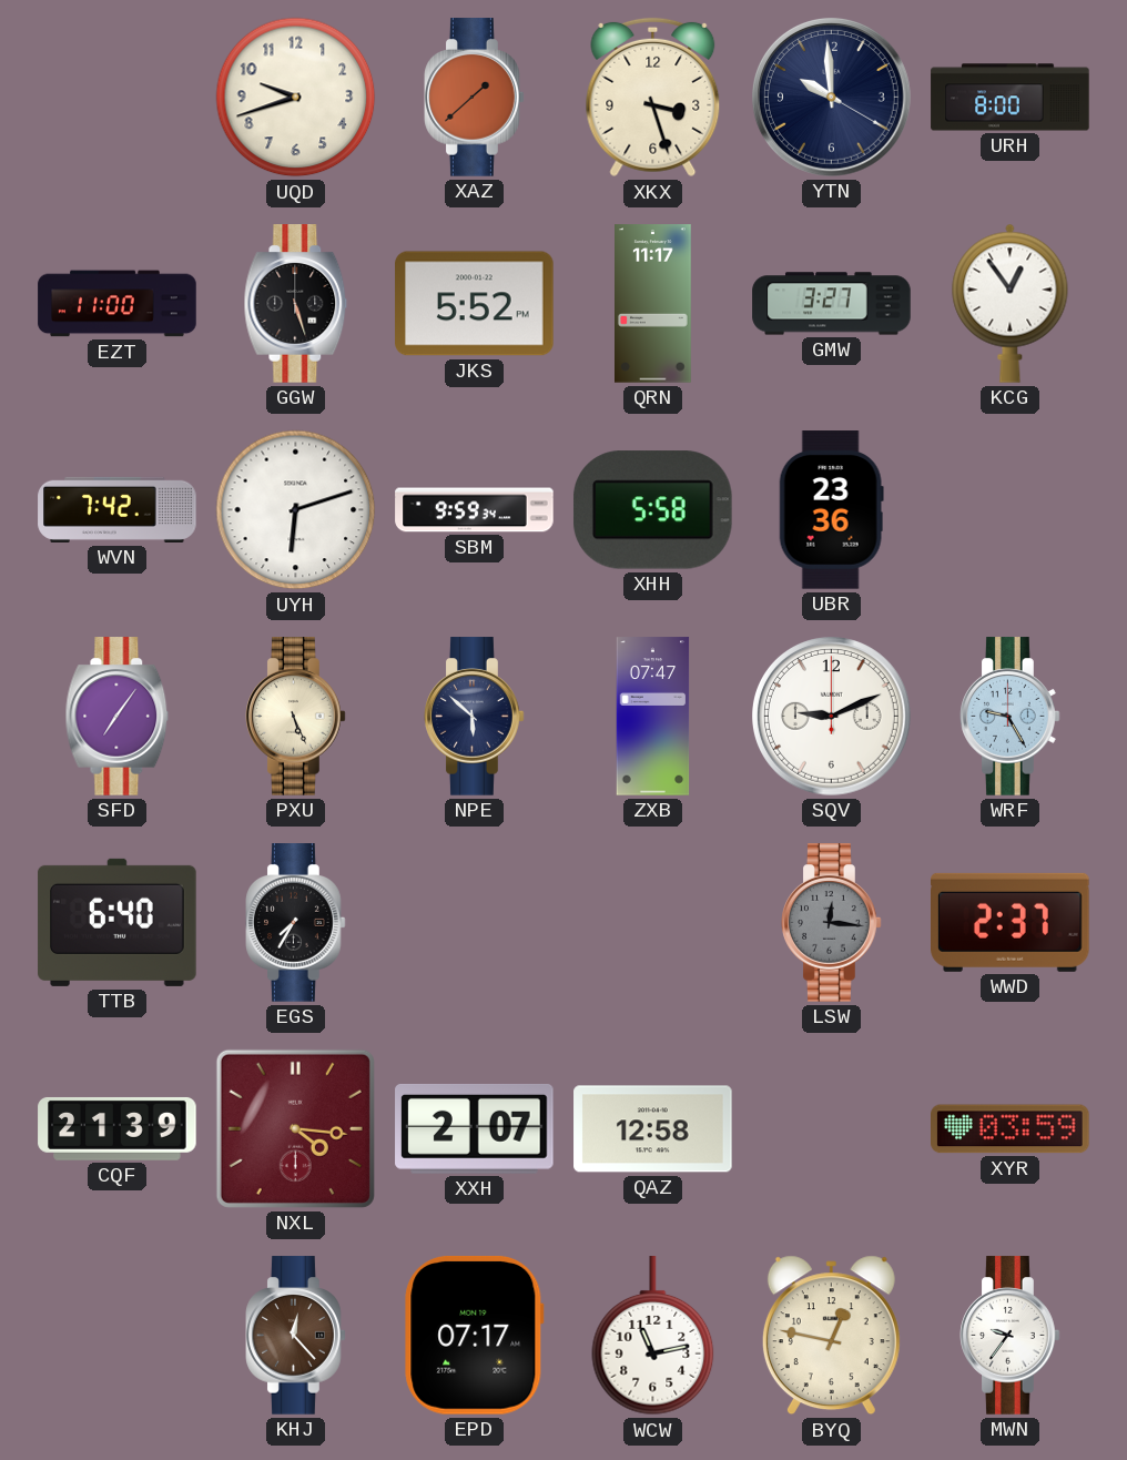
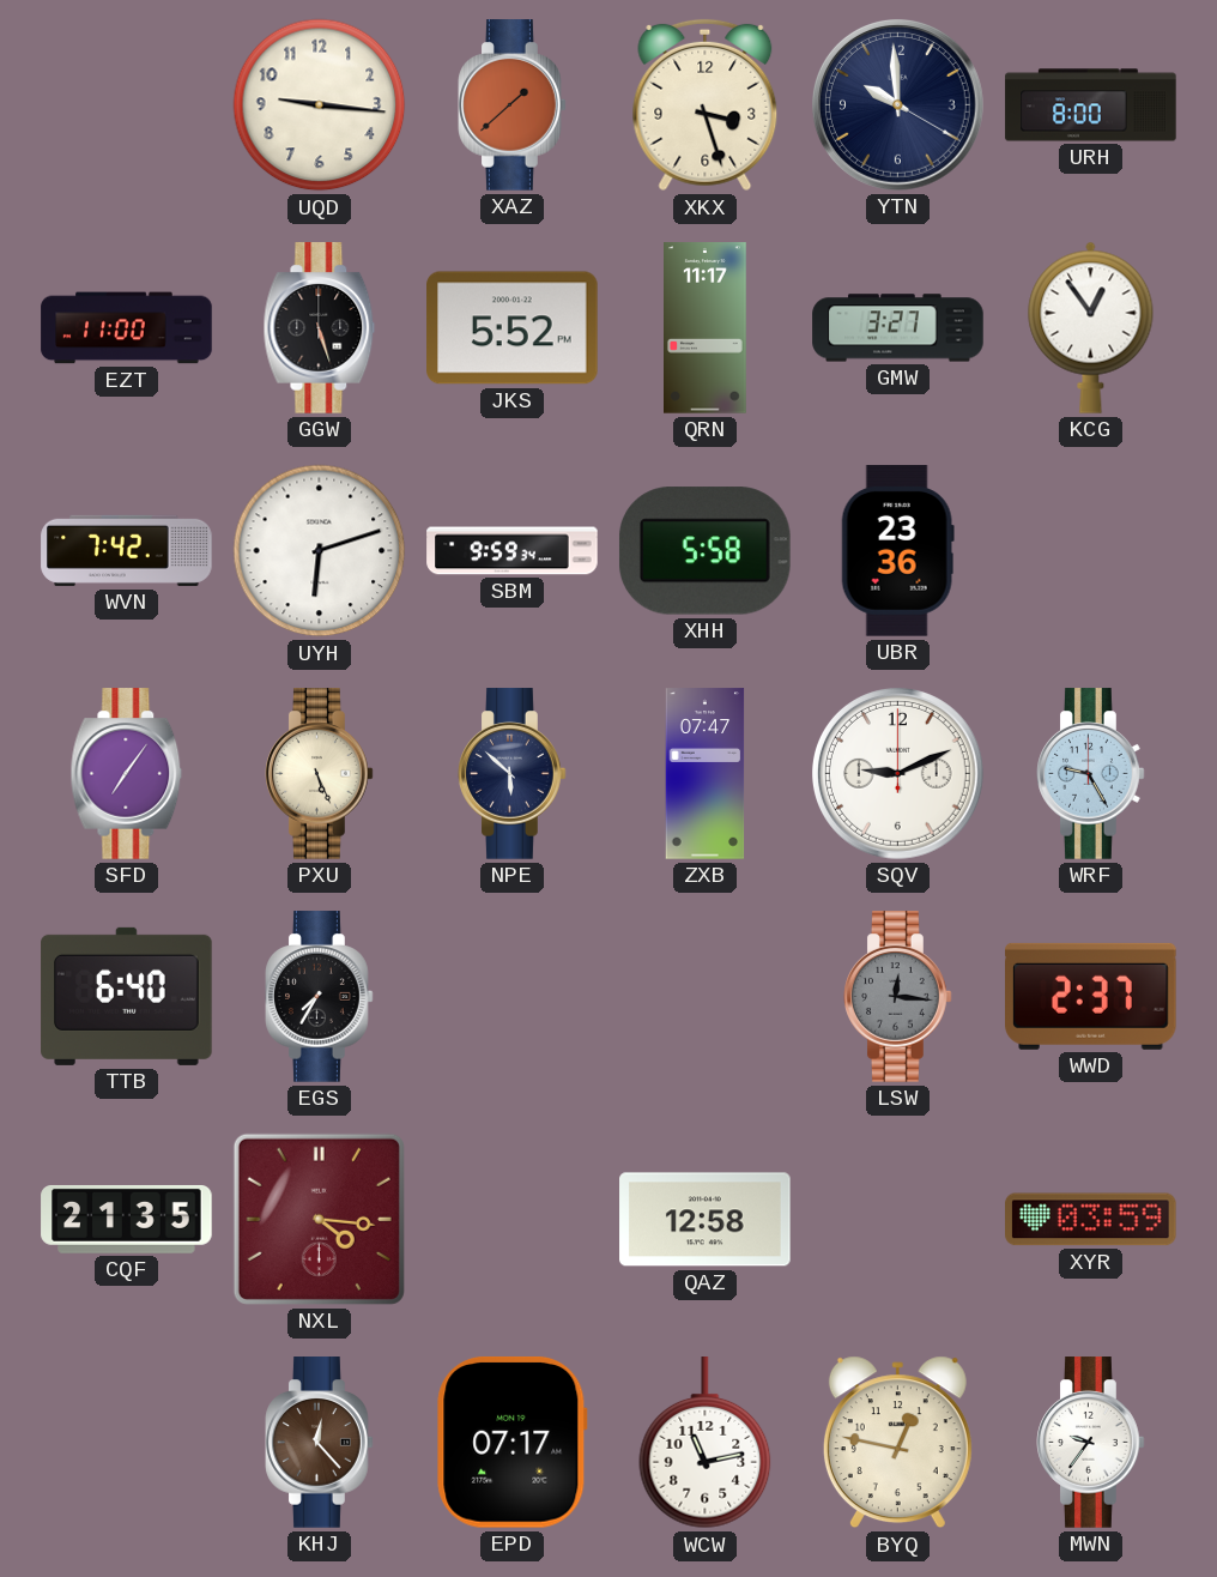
UQD: 9:42 -> 9:16
CQF: 21:39 -> 21:35
XXH: 2:07 -> none
